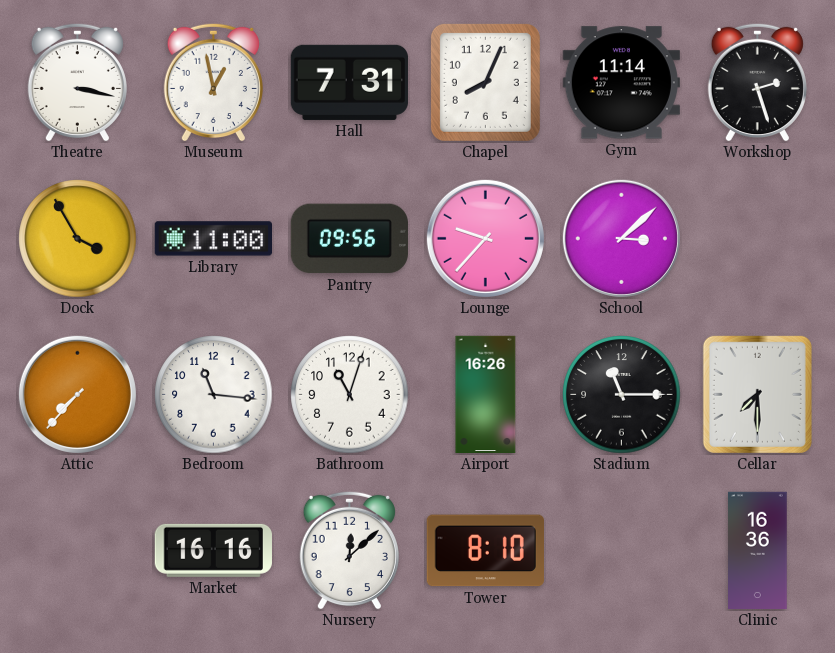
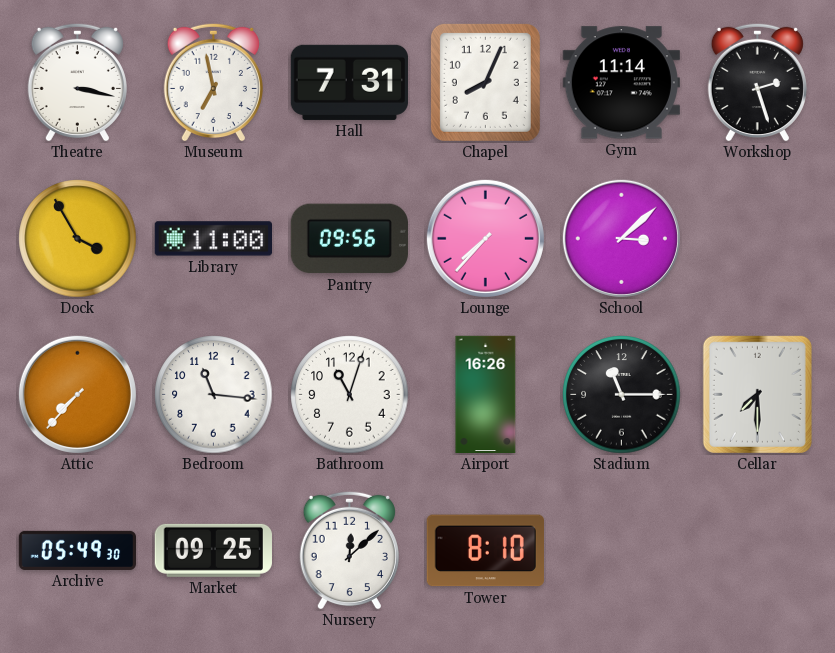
Museum: 12:58 -> 6:58
Lounge: 9:37 -> 7:37
Archive: none -> 05:49
Market: 16:16 -> 09:25
Clinic: 16:36 -> none
